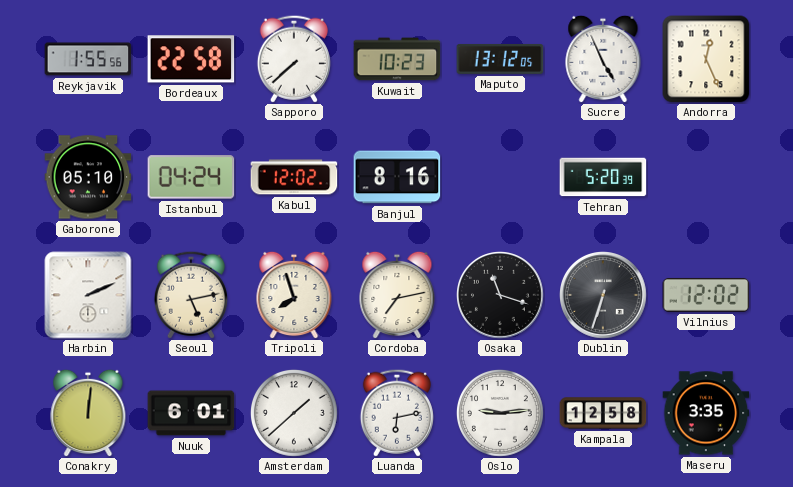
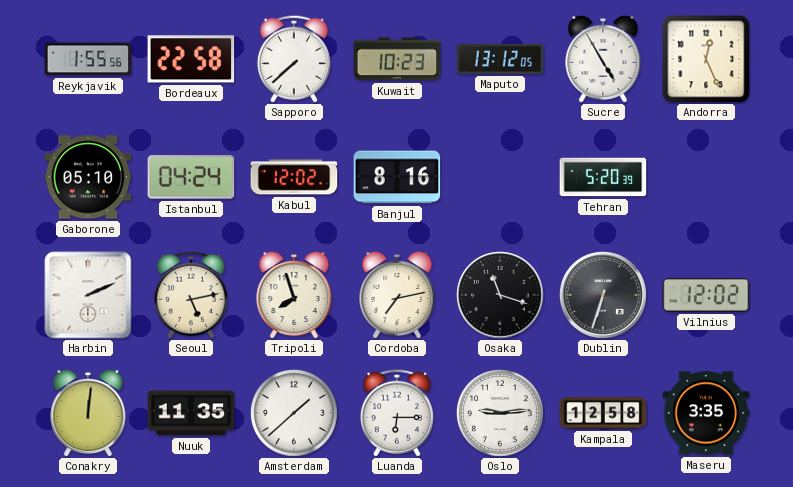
Sucre: 4:56 -> 4:55
Nuuk: 6:01 -> 11:35
Luanda: 6:13 -> 6:15
